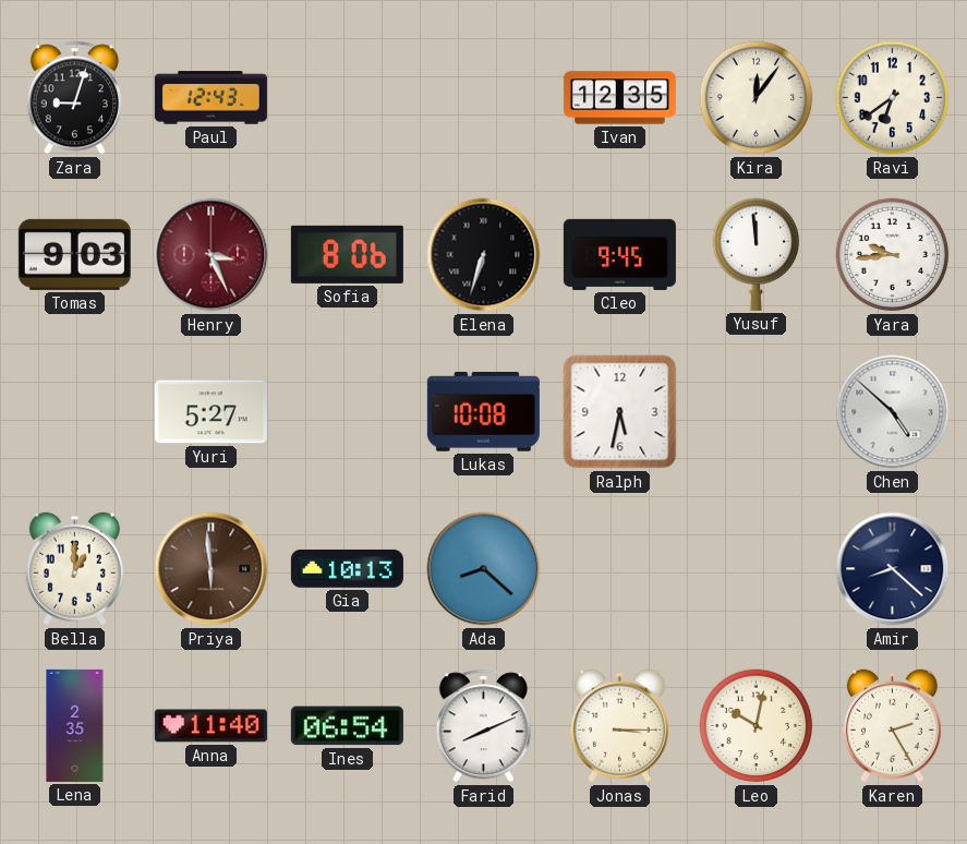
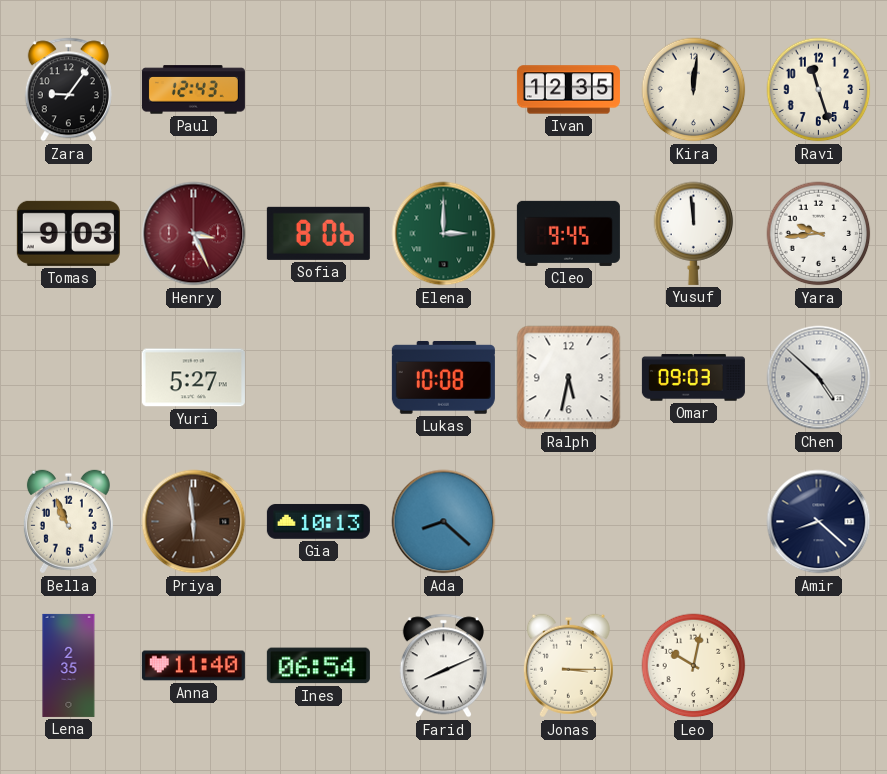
Zara: 9:03 -> 9:06
Kira: 12:06 -> 12:01
Ravi: 6:39 -> 11:27
Elena: 6:33 -> 3:00
Elena dial: black -> green
Omar: none -> 09:03
Bella: 1:00 -> 10:56
Karen: 2:25 -> none
